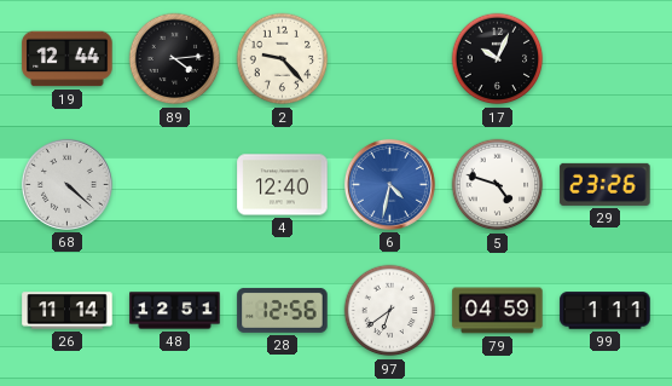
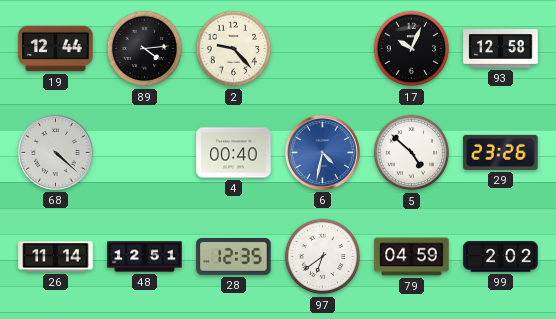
93: none -> 12:58
4: 12:40 -> 00:40
5: 4:48 -> 4:52
28: 12:56 -> 12:35
99: 1:11 -> 2:02
